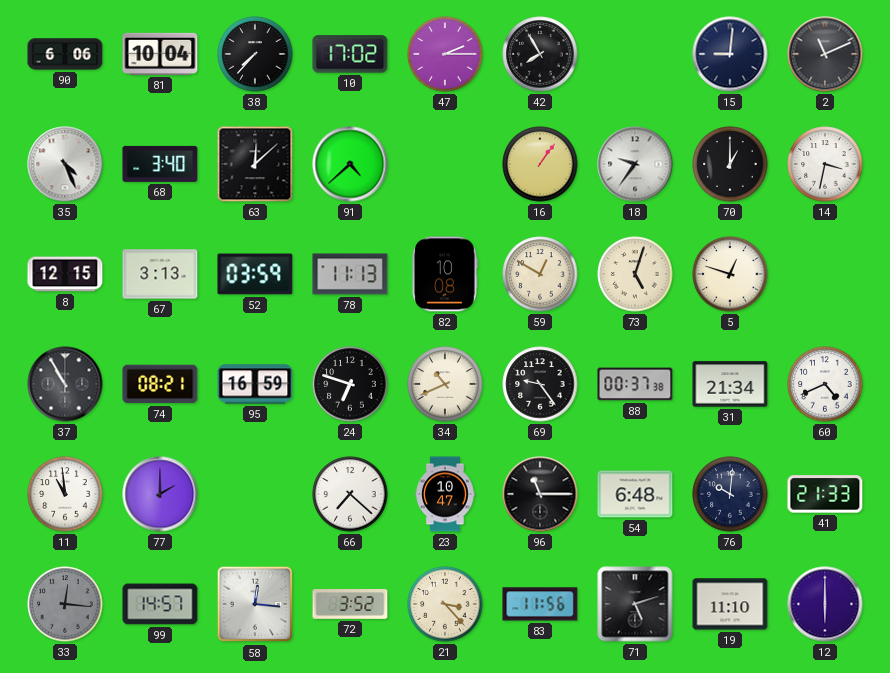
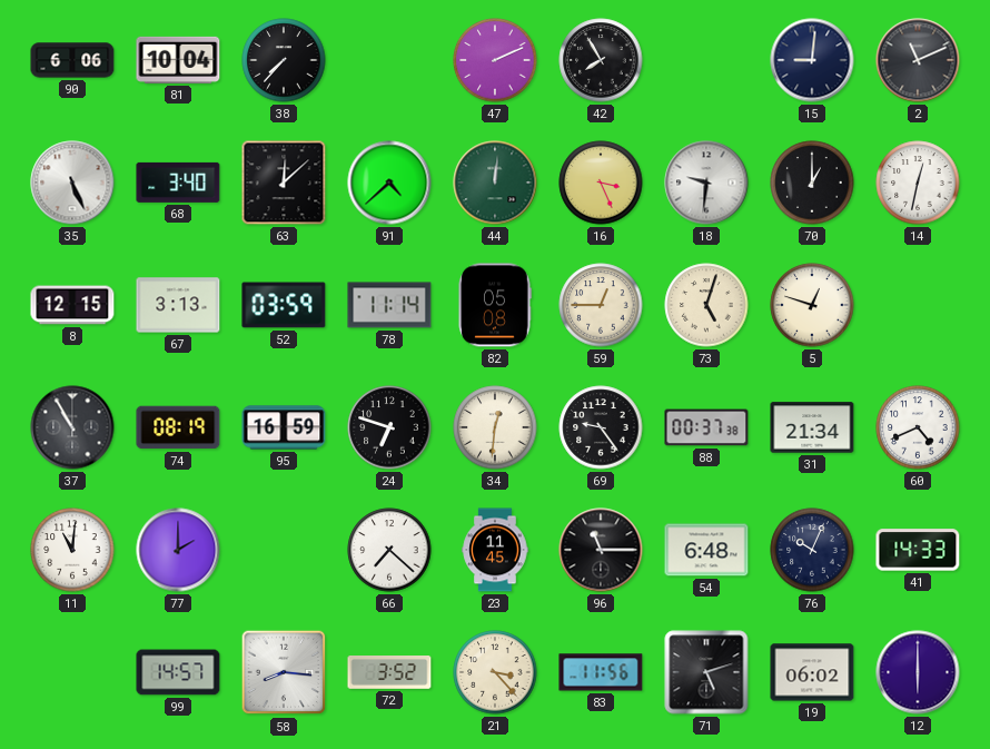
10: 17:02 -> none
47: 2:15 -> 2:11
35: 4:26 -> 5:26
44: none -> 12:01
16: 1:06 -> 3:26
18: 9:36 -> 9:31
14: 3:32 -> 12:32
78: 11:13 -> 11:14
82: 10:08 -> 05:08
59: 12:50 -> 12:45
74: 08:21 -> 08:19
34: 10:41 -> 12:31
11: 10:59 -> 11:01
23: 10:47 -> 11:45
76: 10:01 -> 10:04
41: 21:33 -> 14:33
33: 12:16 -> none
58: 12:16 -> 8:16
19: 11:10 -> 06:02
